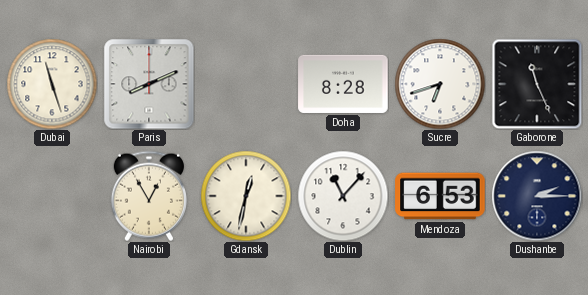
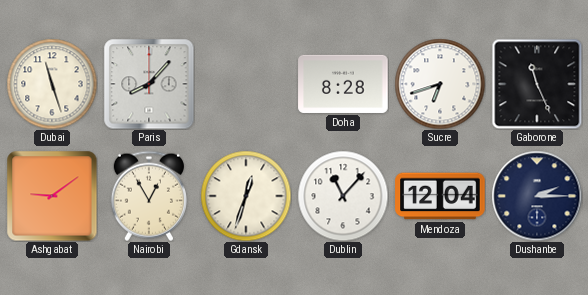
Paris: 8:11 -> 8:07
Ashgabat: none -> 9:09
Gdansk: 12:32 -> 12:33
Mendoza: 6:53 -> 12:04
